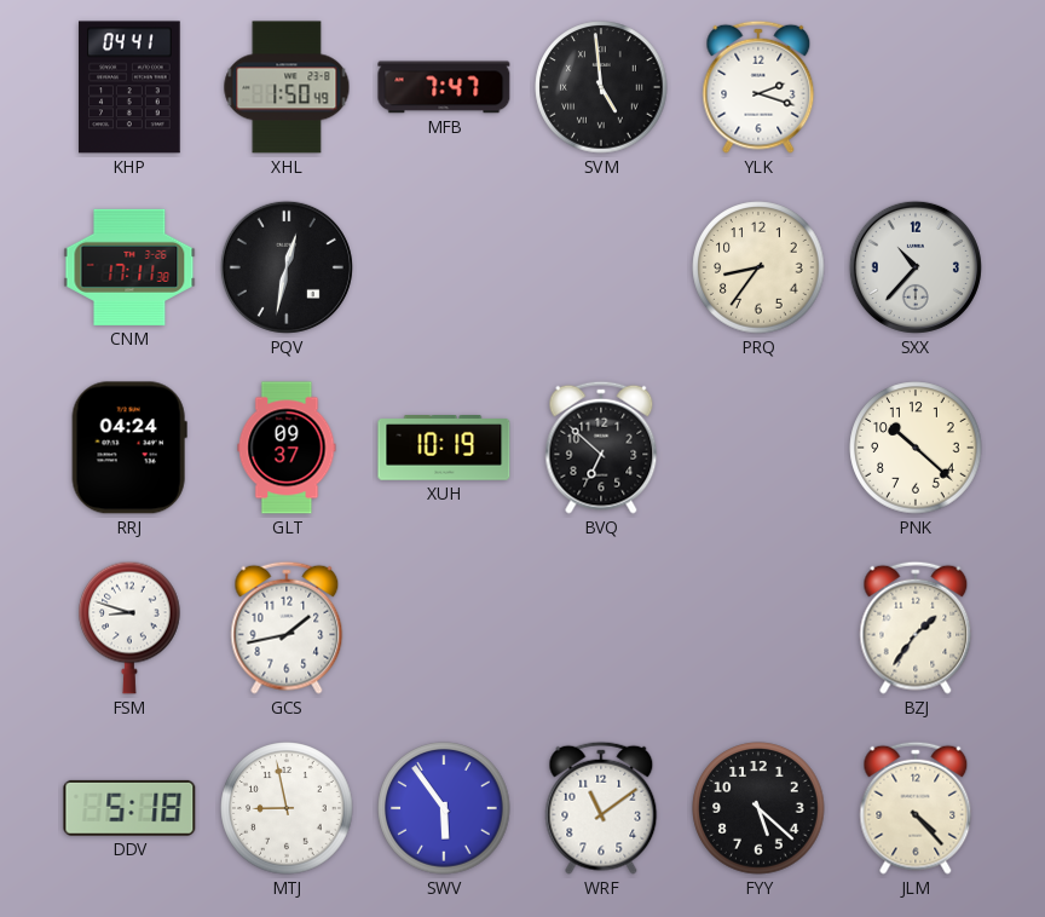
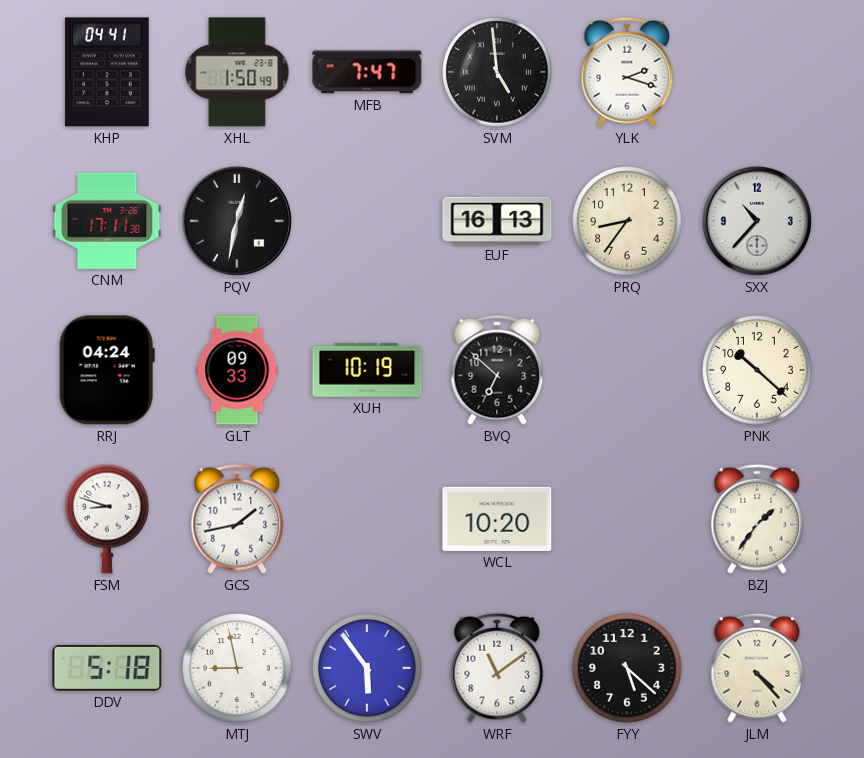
EUF: none -> 16:13
GLT: 09:37 -> 09:33
WCL: none -> 10:20
